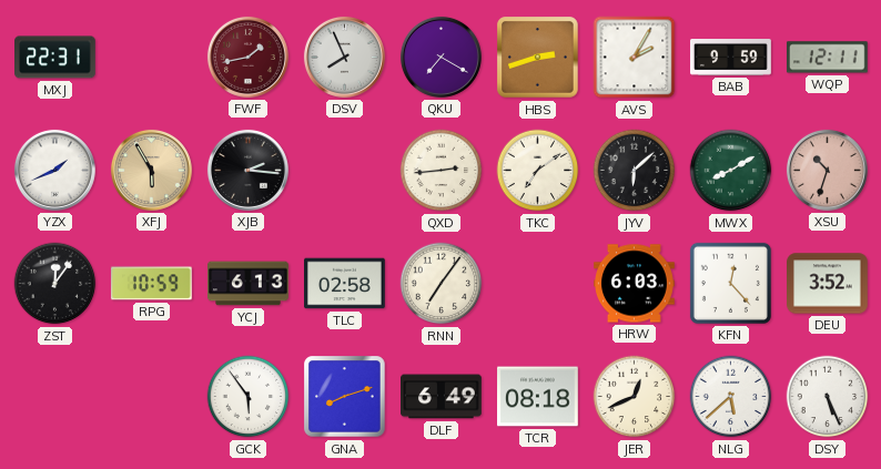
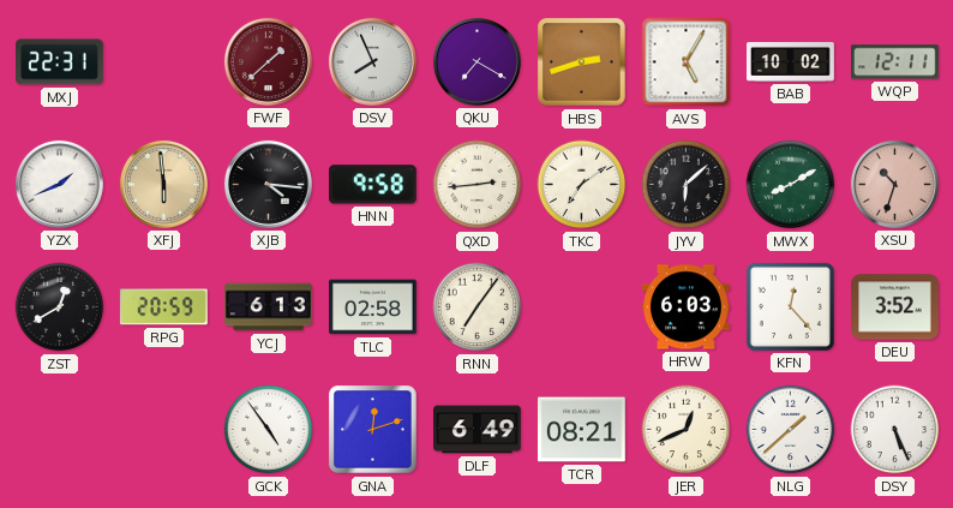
FWF: 1:43 -> 1:38
AVS: 2:05 -> 5:05
BAB: 9:59 -> 10:02
XFJ: 5:55 -> 5:59
XJB: 2:16 -> 4:16
HNN: none -> 9:58
ZST: 12:06 -> 12:40
RPG: 10:59 -> 20:59
GCK: 5:54 -> 4:54
GNA: 8:12 -> 12:12
TCR: 08:18 -> 08:21
NLG: 5:38 -> 1:38
